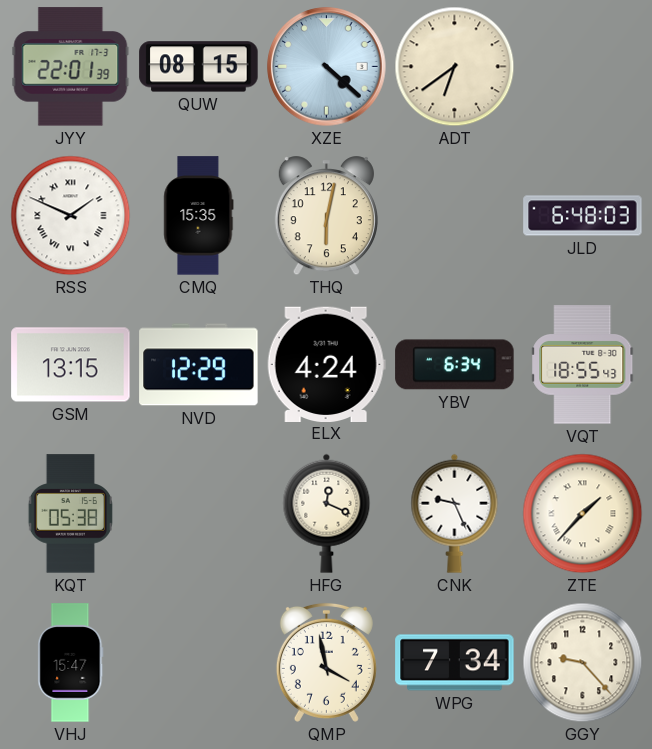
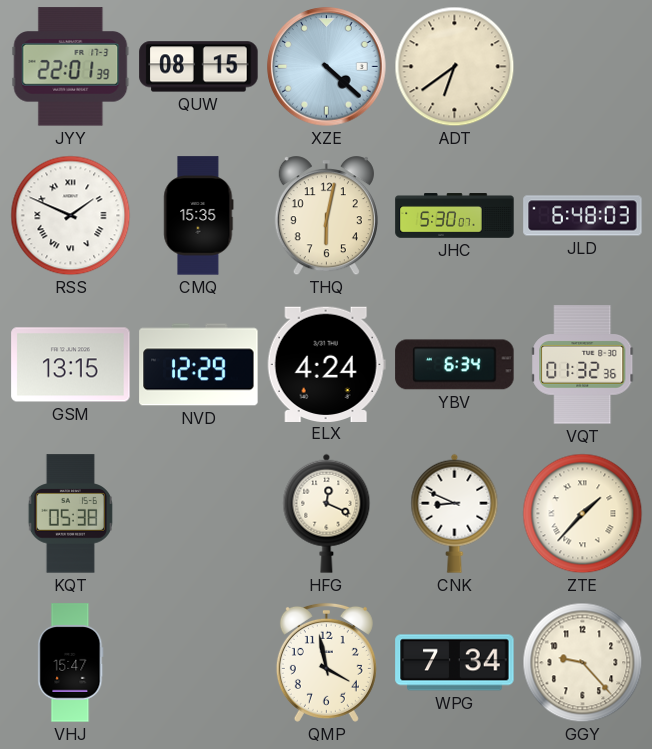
JHC: none -> 5:30
VQT: 18:55 -> 01:32
CNK: 9:26 -> 8:49
